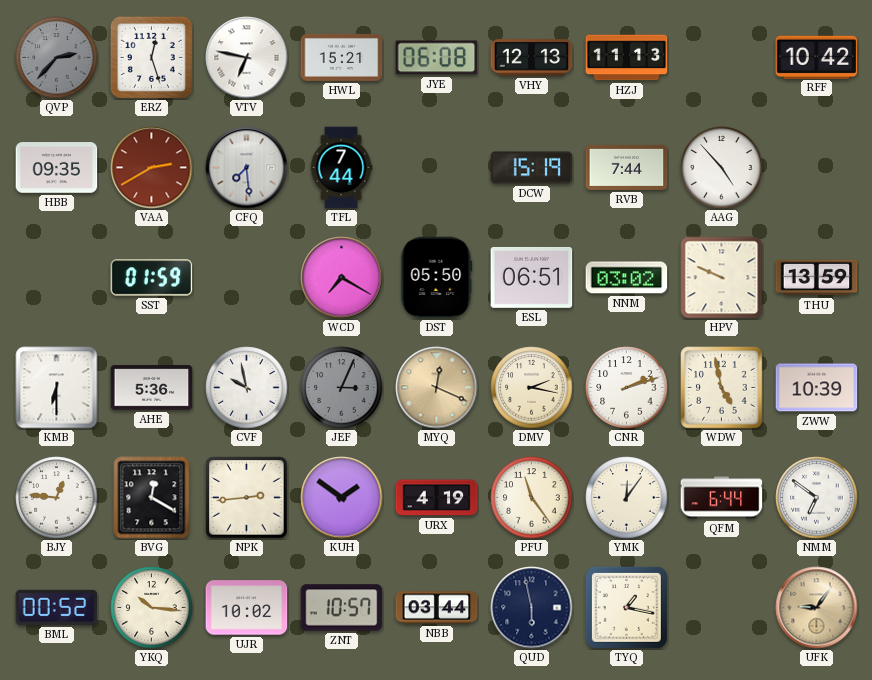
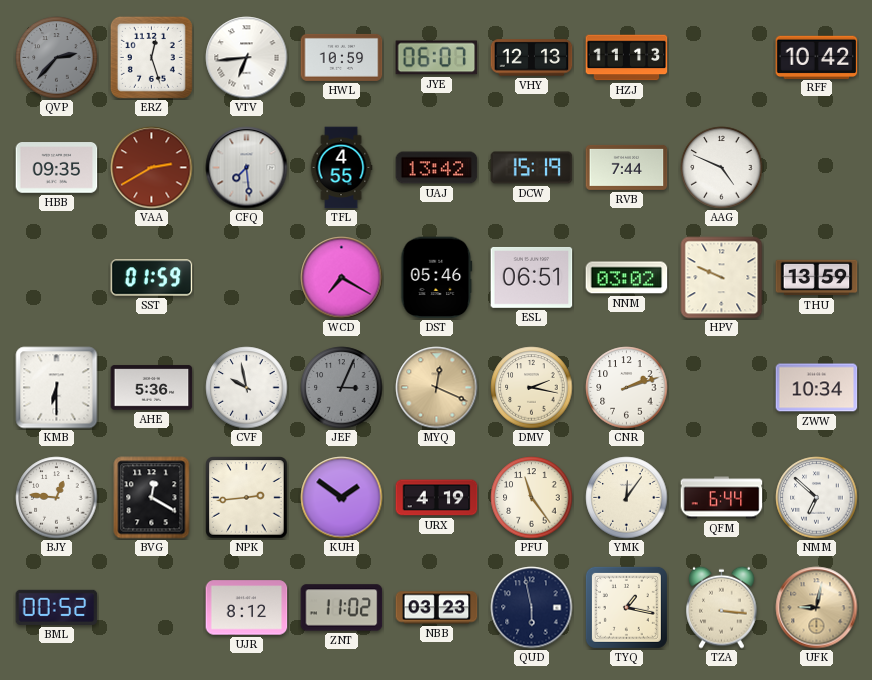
VTV: 6:47 -> 6:44
HWL: 15:21 -> 10:59
JYE: 06:08 -> 06:07
TFL: 7:44 -> 4:55
UAJ: none -> 13:42
AAG: 4:53 -> 4:49
DST: 05:50 -> 05:46
WDW: 4:58 -> none
ZWW: 10:39 -> 10:34
NMM: 6:51 -> 6:52
YKQ: 10:16 -> none
UJR: 10:02 -> 8:12
ZNT: 10:57 -> 11:02
NBB: 03:44 -> 03:23
TZA: none -> 3:16
UFK: 9:06 -> 9:02
